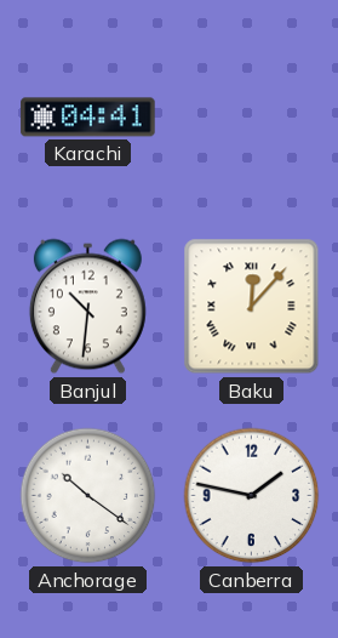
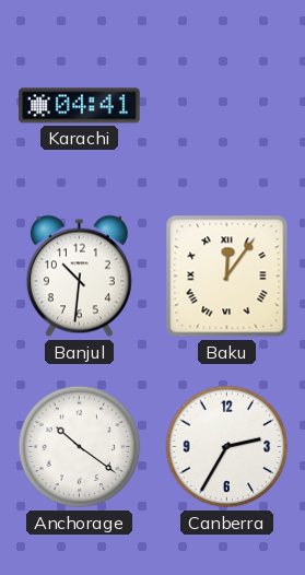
Baku: 12:07 -> 12:06
Canberra: 1:47 -> 2:35
